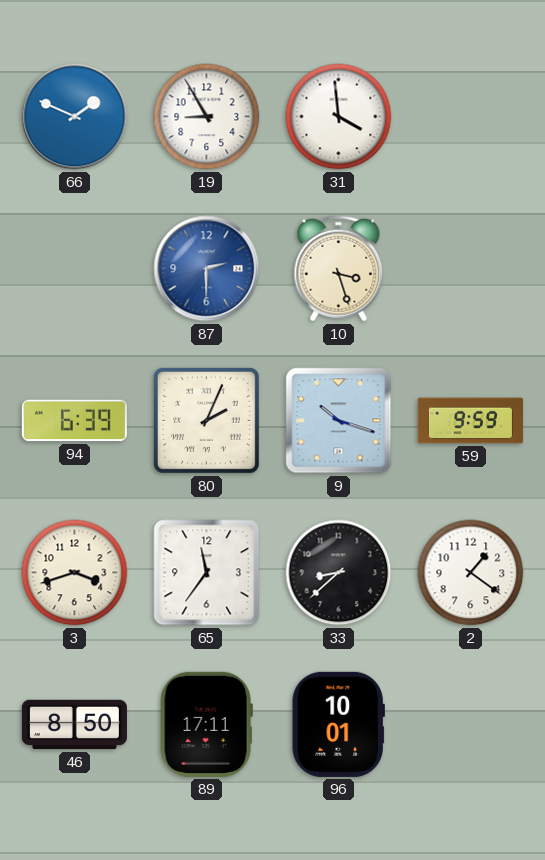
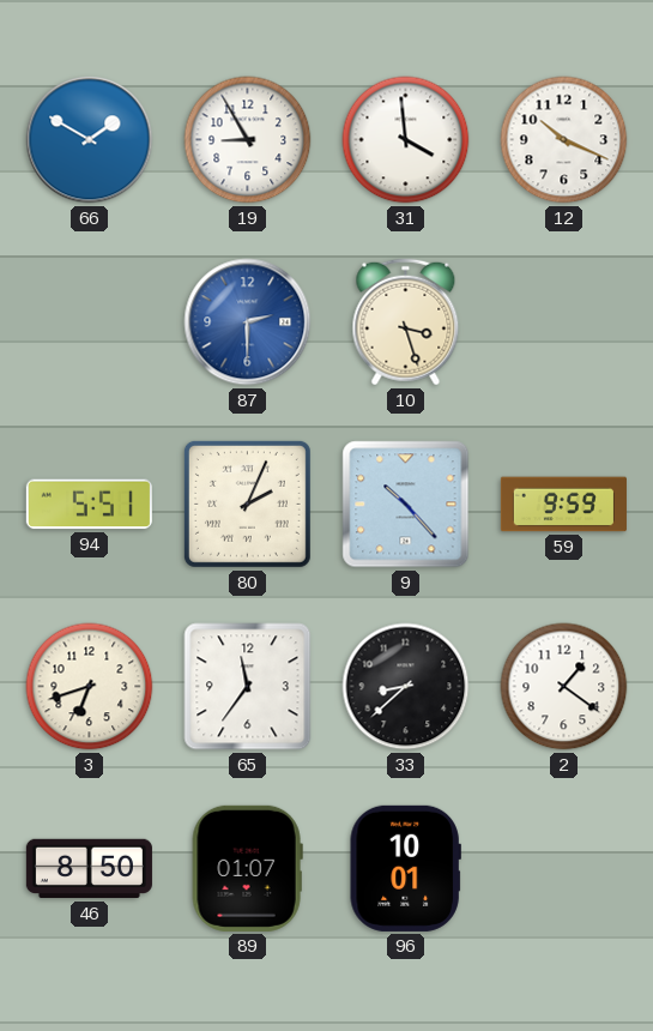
66: 1:49 -> 1:50
12: none -> 10:19
94: 6:39 -> 5:51
9: 10:18 -> 10:23
3: 3:42 -> 6:42
89: 17:11 -> 01:07
